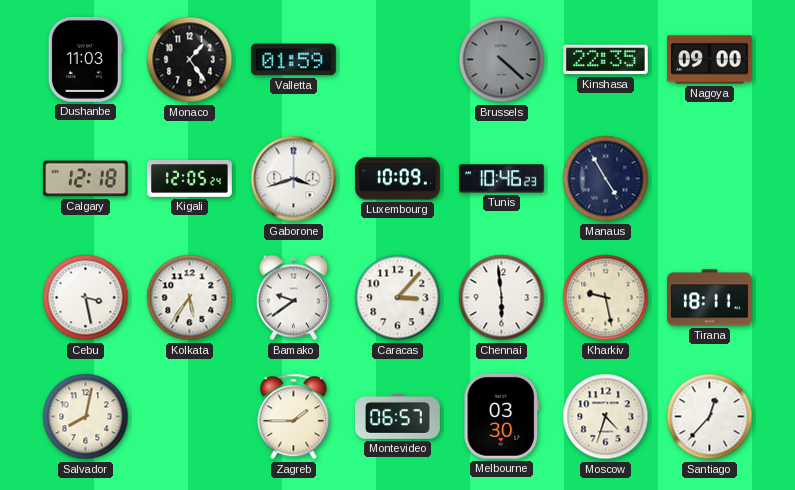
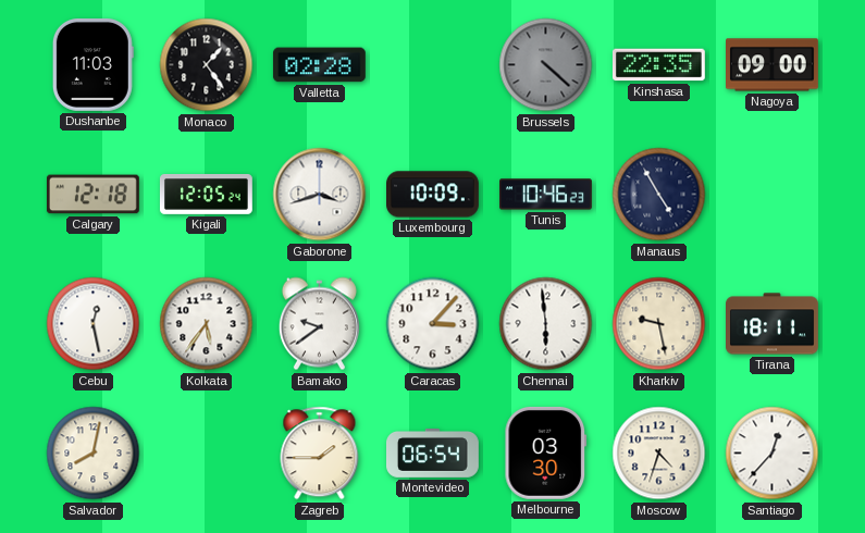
Valletta: 01:59 -> 02:28
Cebu: 3:28 -> 12:28
Montevideo: 06:57 -> 06:54
